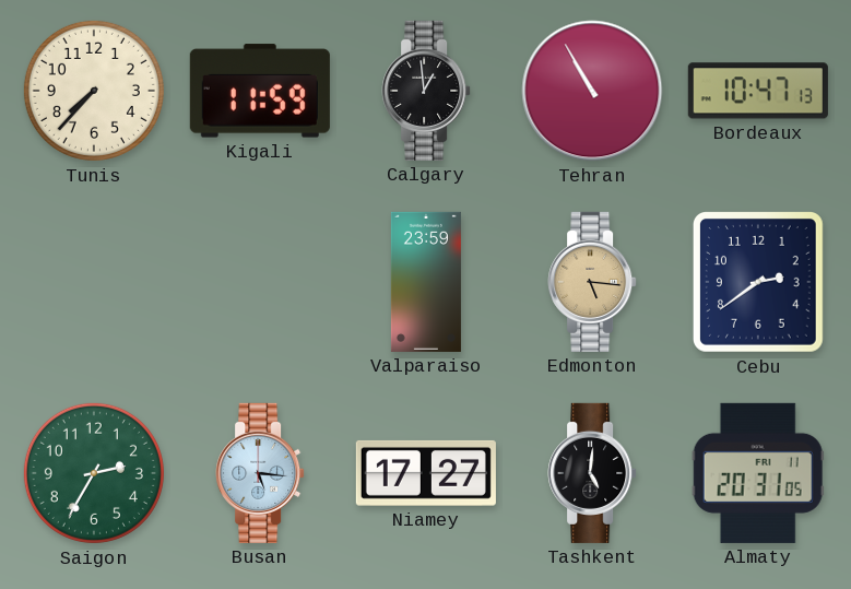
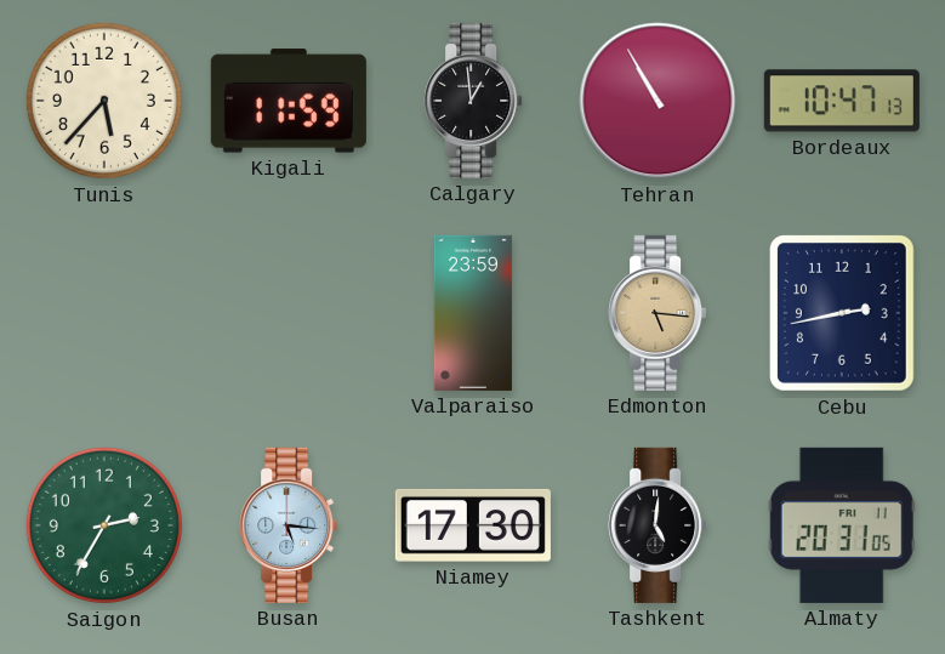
Tunis: 7:37 -> 5:37
Cebu: 2:39 -> 2:43
Niamey: 17:27 -> 17:30
